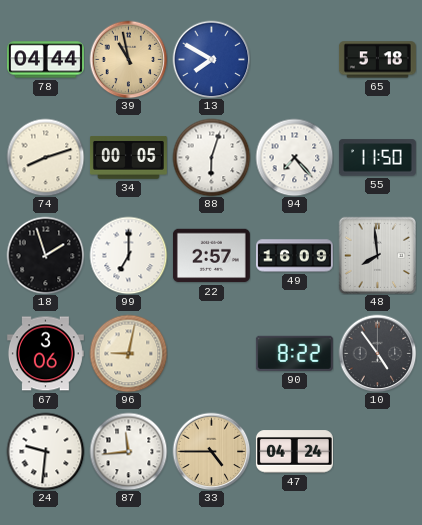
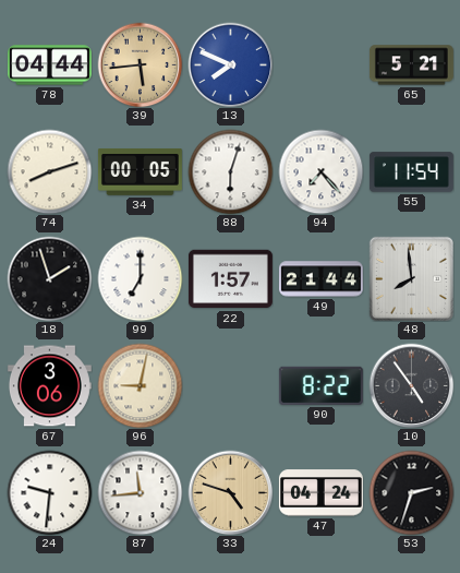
39: 10:58 -> 5:44
13: 7:50 -> 7:49
65: 5:18 -> 5:21
55: 11:50 -> 11:54
22: 2:57 -> 1:57
49: 16:09 -> 21:44
33: 4:45 -> 4:48
53: none -> 2:33
